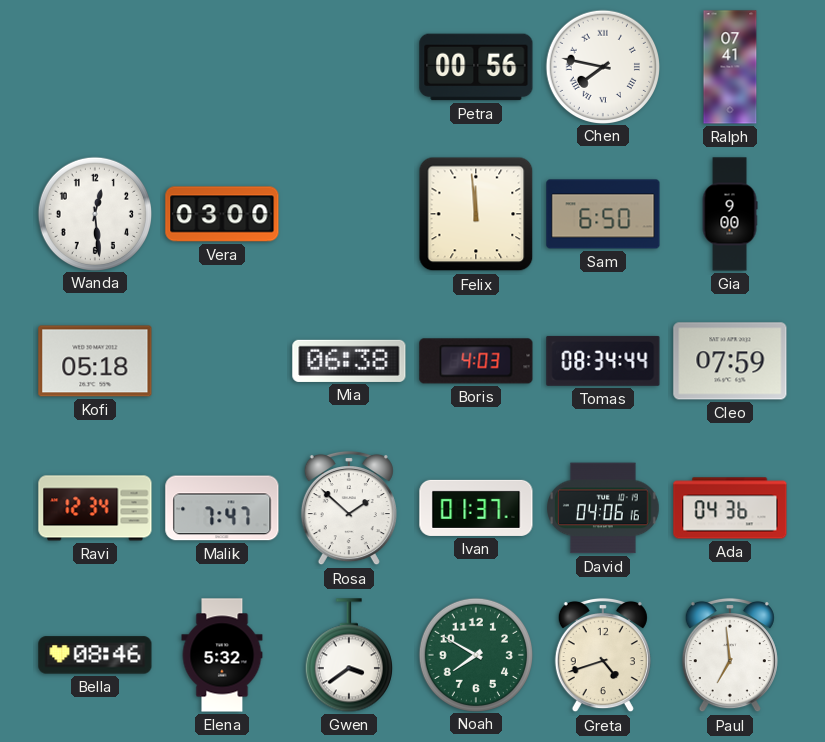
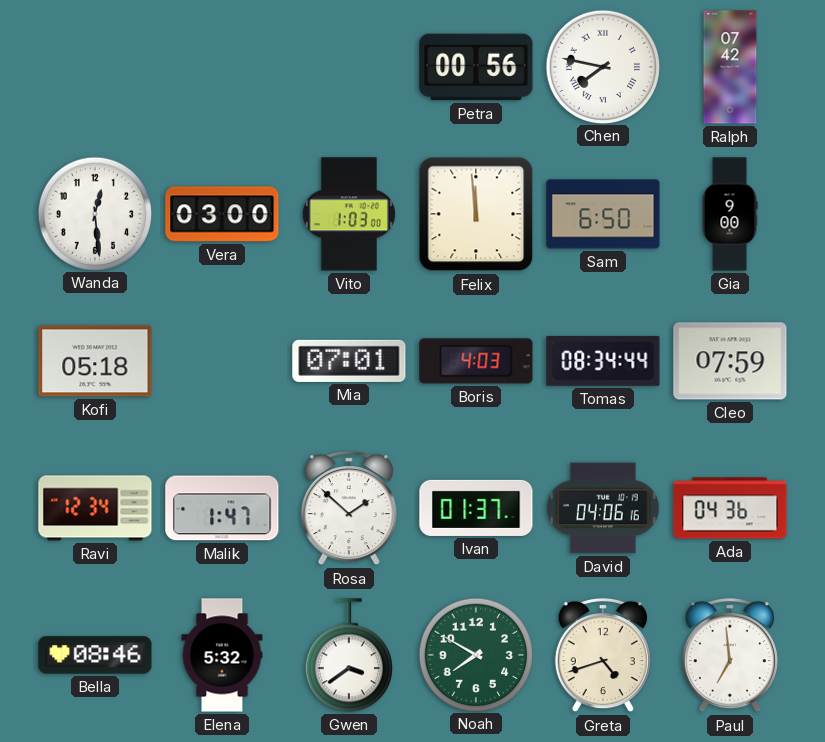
Ralph: 07:41 -> 07:42
Vito: none -> 1:03
Mia: 06:38 -> 07:01
Malik: 7:47 -> 1:47
